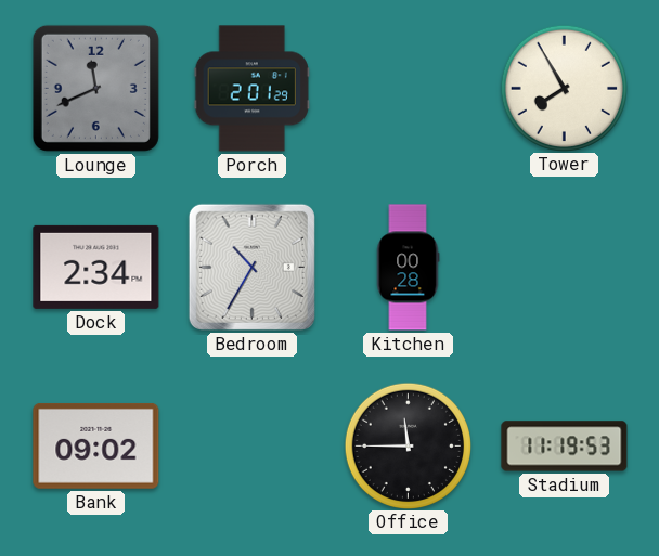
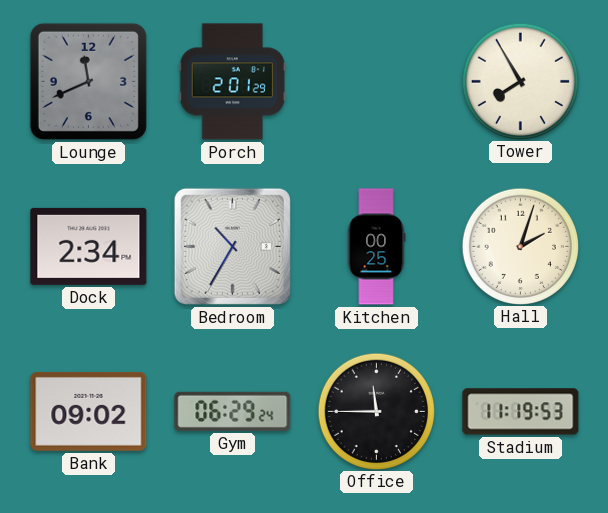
Kitchen: 00:28 -> 00:25
Hall: none -> 2:03
Gym: none -> 06:29
